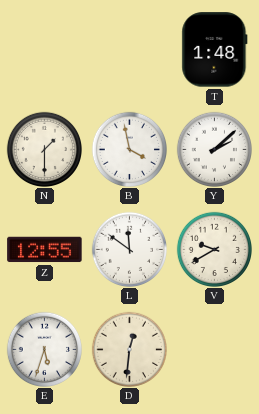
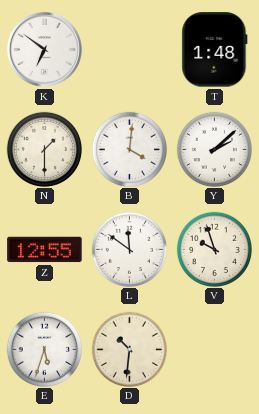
K: none -> 6:51
B: 3:58 -> 4:01
V: 9:40 -> 9:57
D: 12:31 -> 10:31
